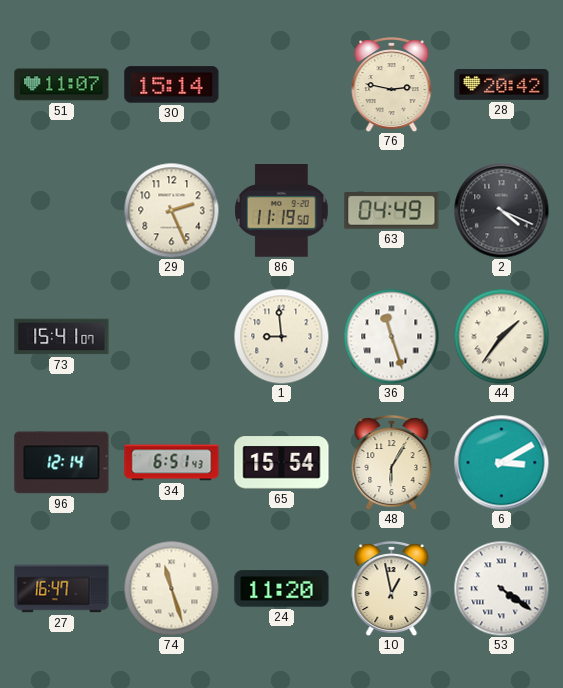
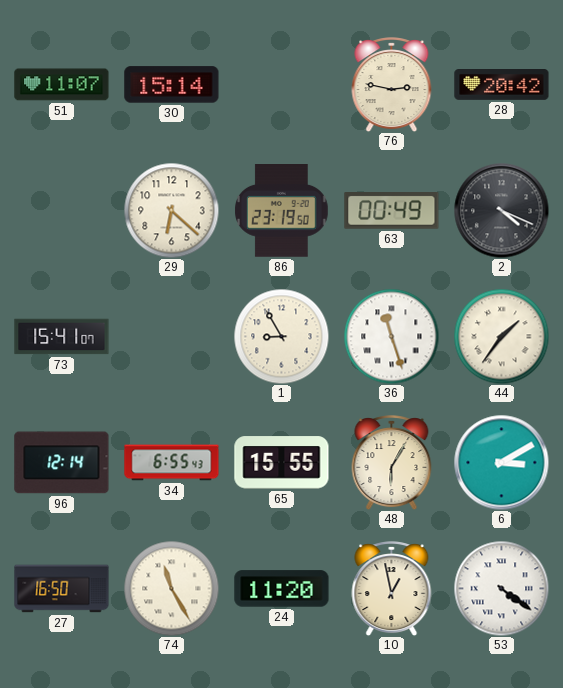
29: 2:26 -> 6:22
86: 11:19 -> 23:19
63: 04:49 -> 00:49
1: 8:59 -> 8:55
34: 6:51 -> 6:55
65: 15:54 -> 15:55
27: 16:47 -> 16:50
74: 11:27 -> 11:25
